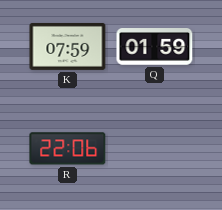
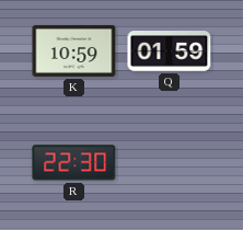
K: 07:59 -> 10:59
R: 22:06 -> 22:30
